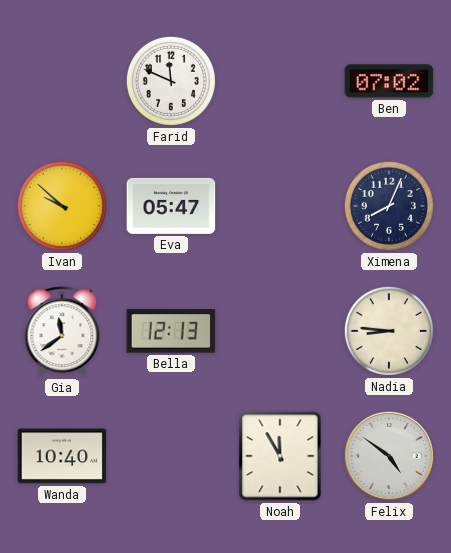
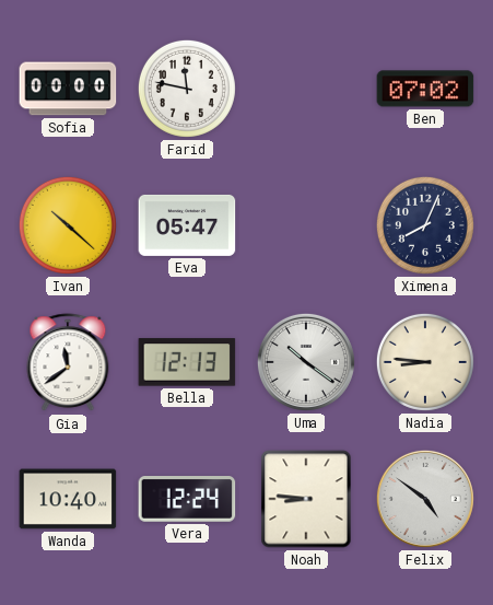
Sofia: none -> 00:00
Farid: 11:49 -> 11:47
Ivan: 9:52 -> 10:22
Uma: none -> 10:21
Vera: none -> 12:24
Noah: 11:55 -> 8:46
